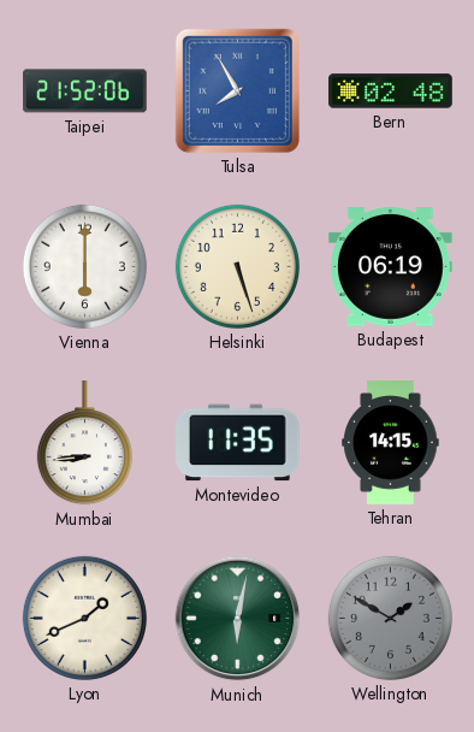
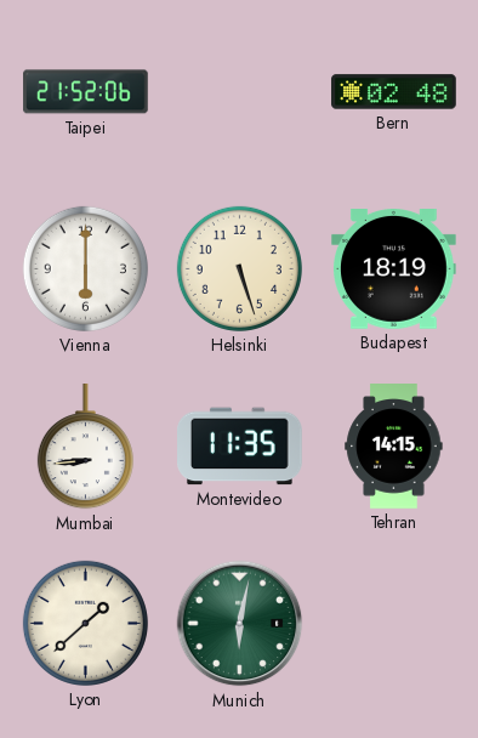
Tulsa: 7:55 -> none
Budapest: 06:19 -> 18:19
Lyon: 1:41 -> 1:38
Wellington: 1:50 -> none
